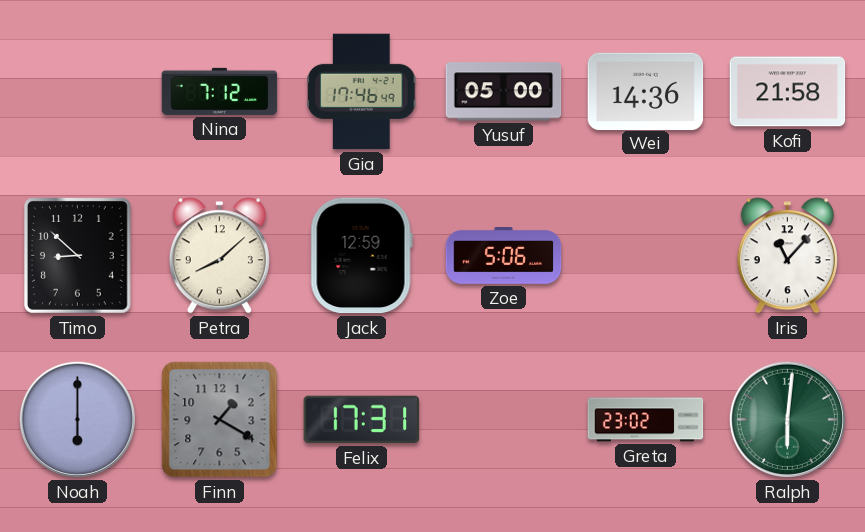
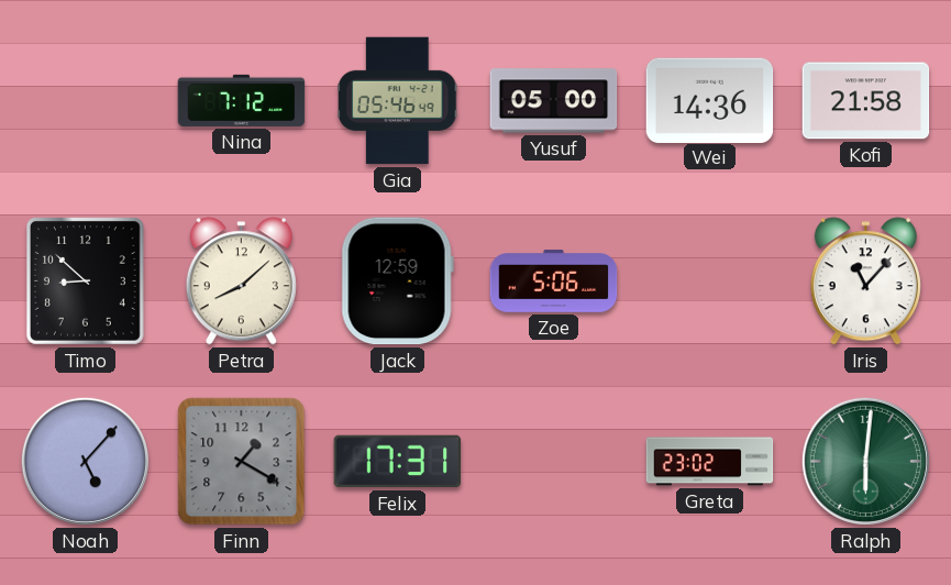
Gia: 17:46 -> 05:46
Noah: 6:00 -> 5:07
